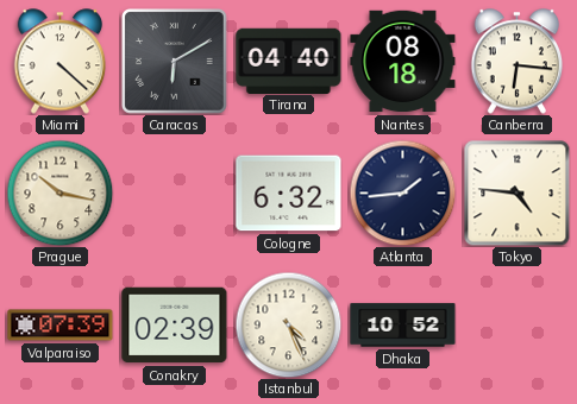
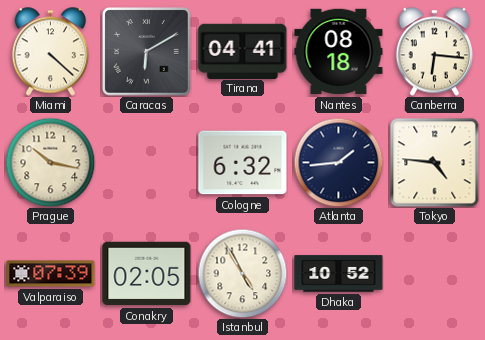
Tirana: 04:40 -> 04:41
Conakry: 02:39 -> 02:05
Istanbul: 4:26 -> 4:55
